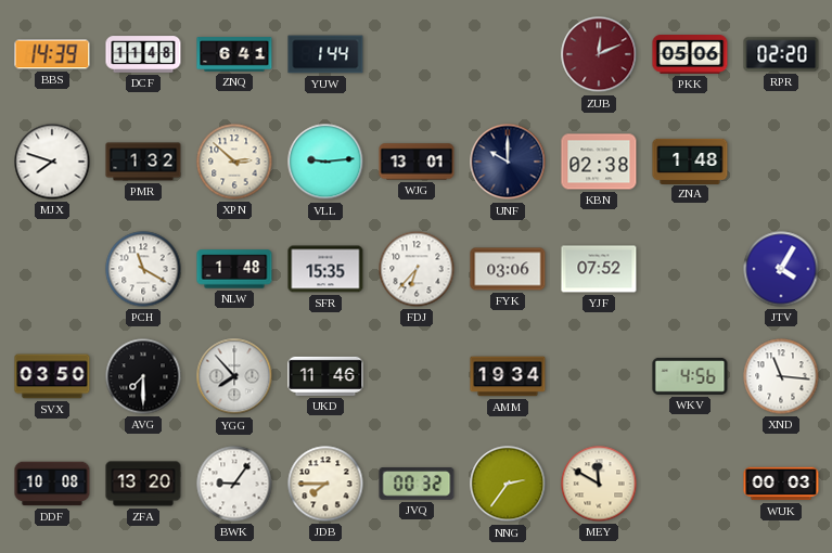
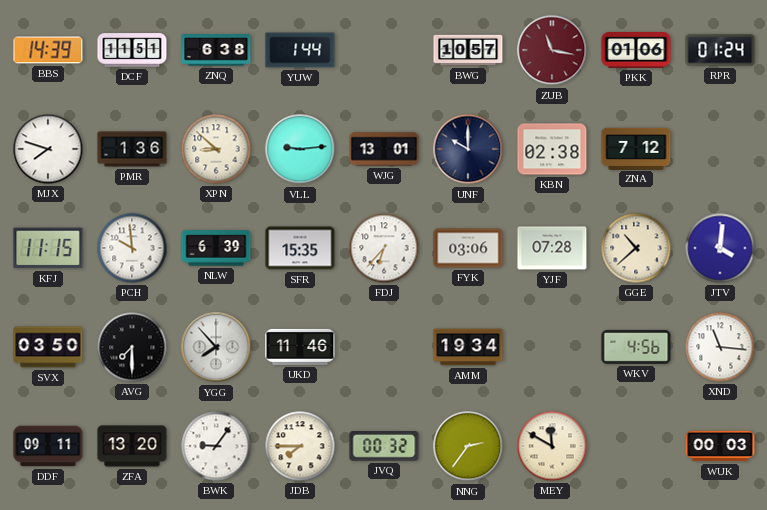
DCF: 11:48 -> 11:51
ZNQ: 6:41 -> 6:38
BWG: none -> 10:57
ZUB: 12:11 -> 11:17
PKK: 05:06 -> 01:06
RPR: 02:20 -> 01:24
PMR: 1:32 -> 1:36
XPN: 2:52 -> 8:52
ZNA: 1:48 -> 7:12
KFJ: none -> 11:15
PCH: 11:20 -> 9:59
NLW: 1:48 -> 6:39
YJF: 07:52 -> 07:28
GGE: none -> 10:38
JTV: 4:05 -> 4:01
DDF: 10:08 -> 09:11
